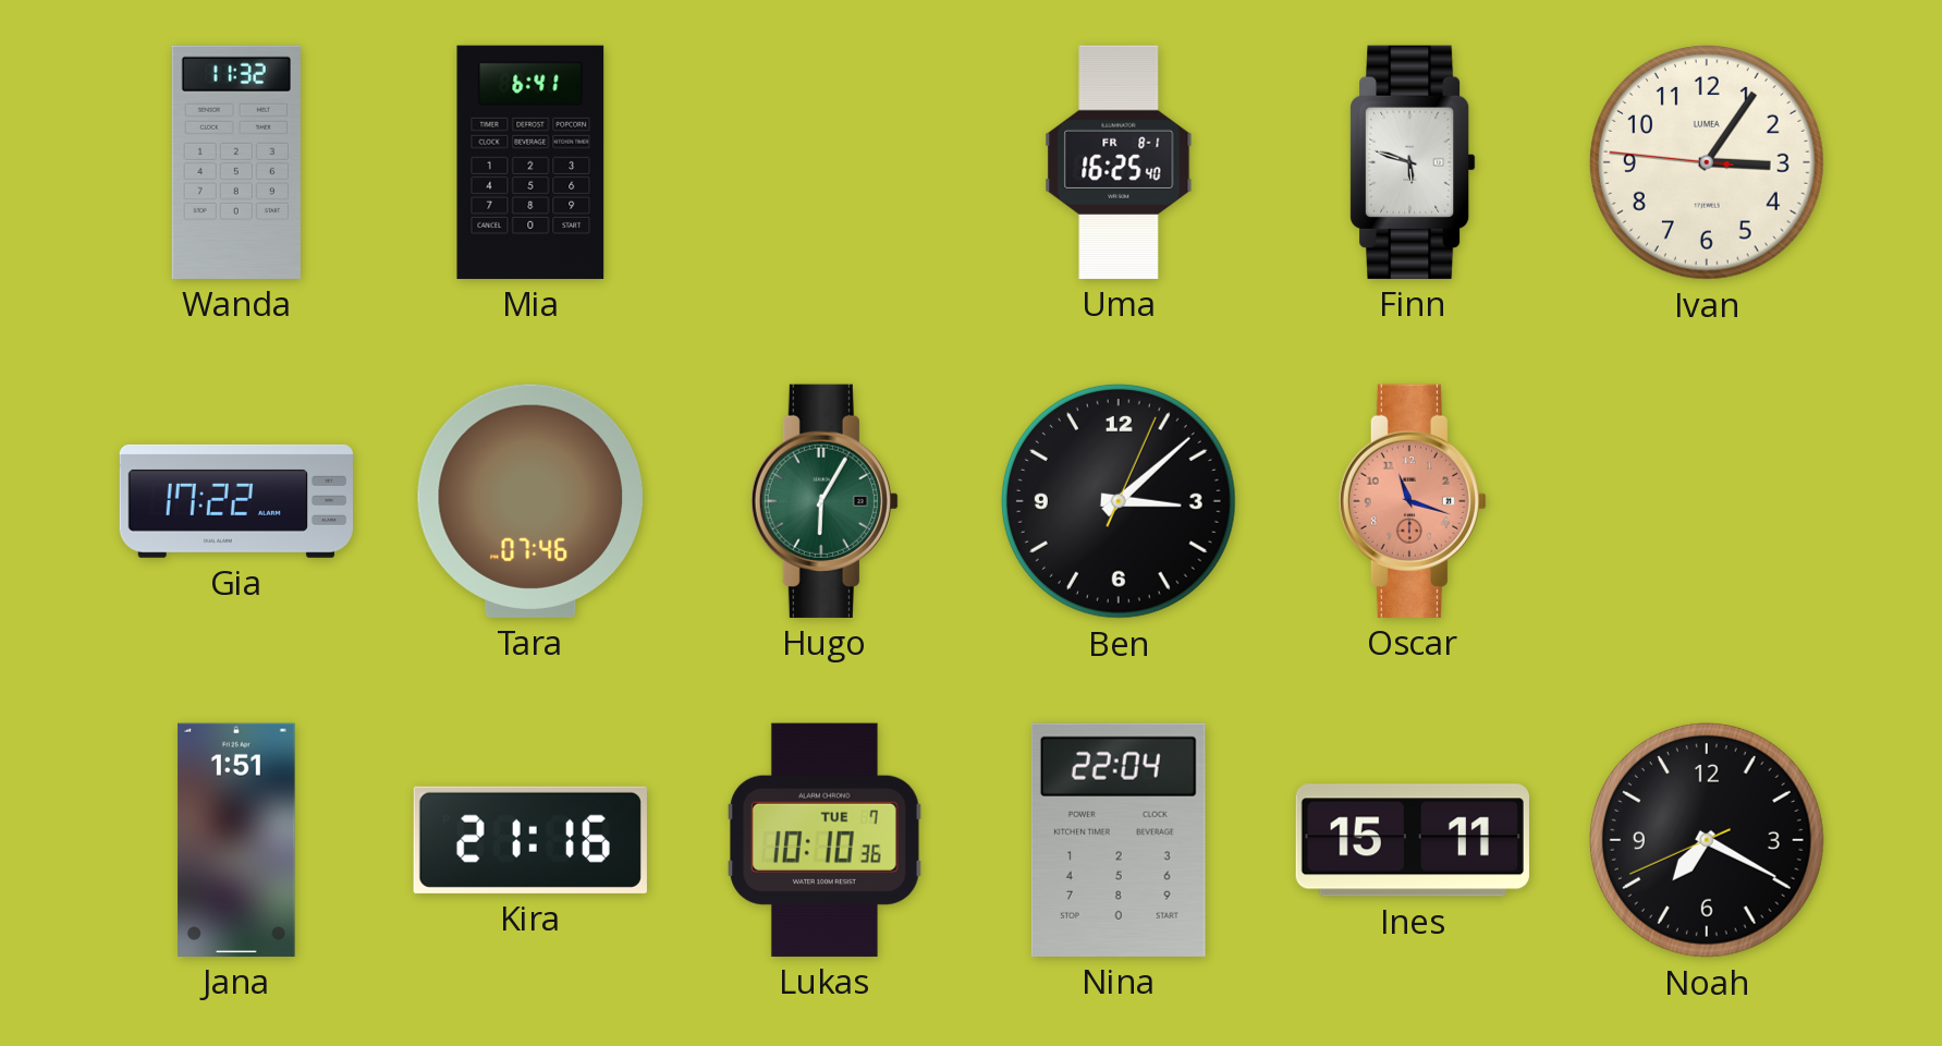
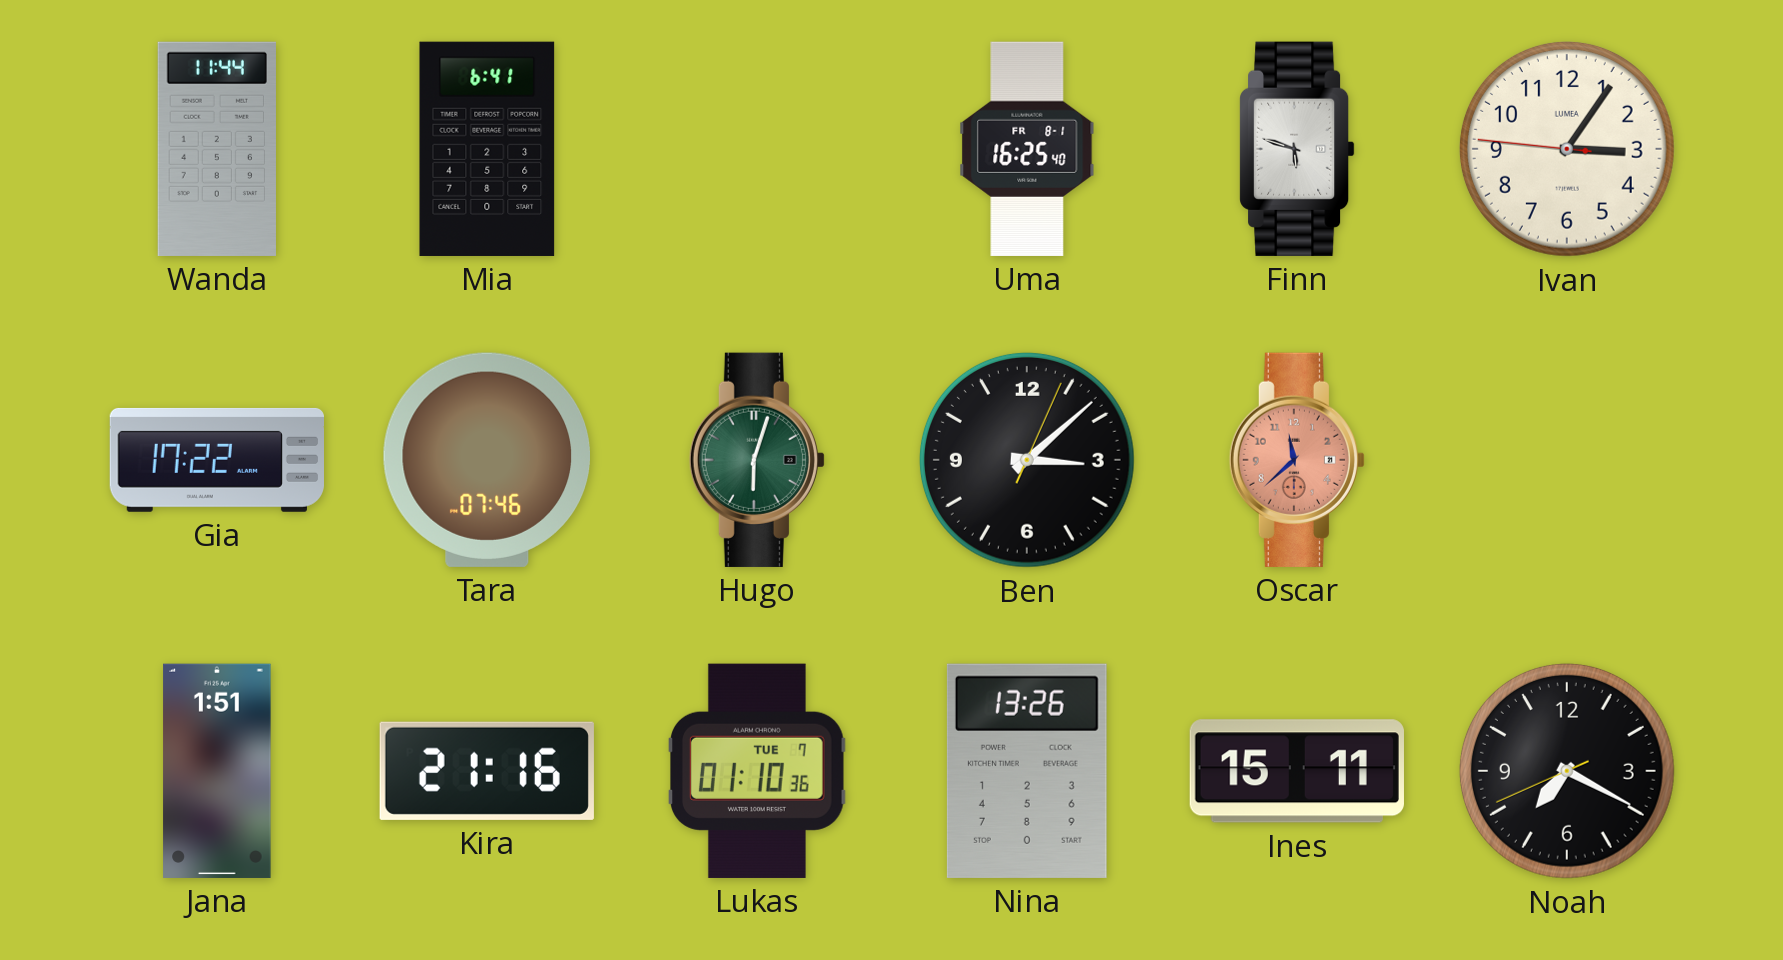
Wanda: 11:32 -> 11:44
Hugo: 6:05 -> 6:03
Oscar: 11:18 -> 11:38
Lukas: 10:10 -> 01:10
Nina: 22:04 -> 13:26
